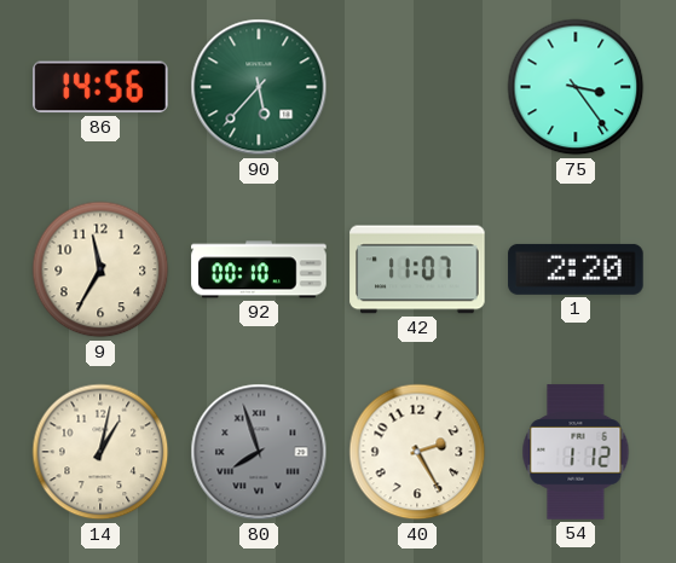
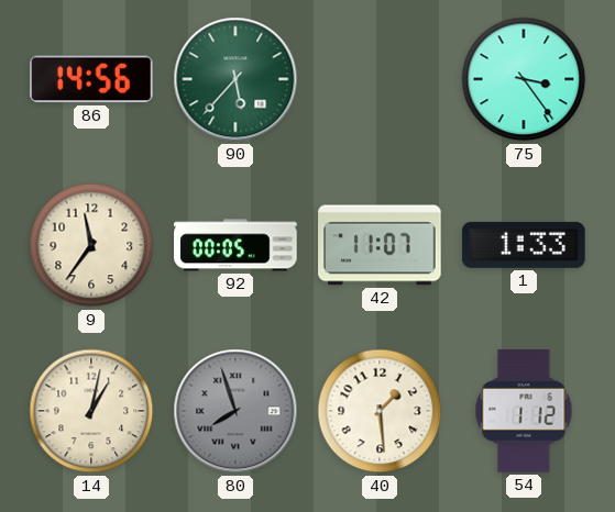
9: 11:35 -> 11:36
92: 00:10 -> 00:05
1: 2:20 -> 1:33
40: 2:25 -> 1:29
